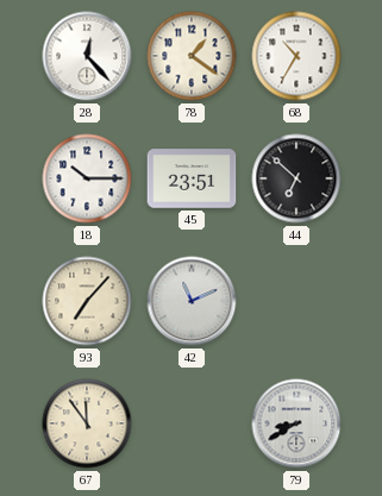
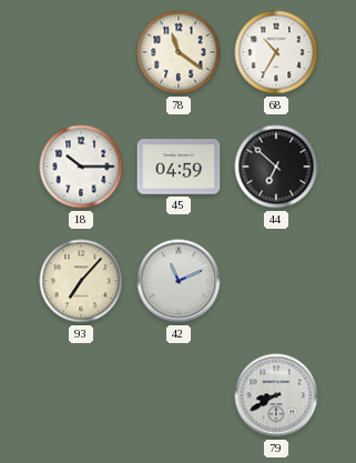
28: 12:23 -> none
78: 1:21 -> 11:21
45: 23:51 -> 04:59
67: 11:54 -> none
